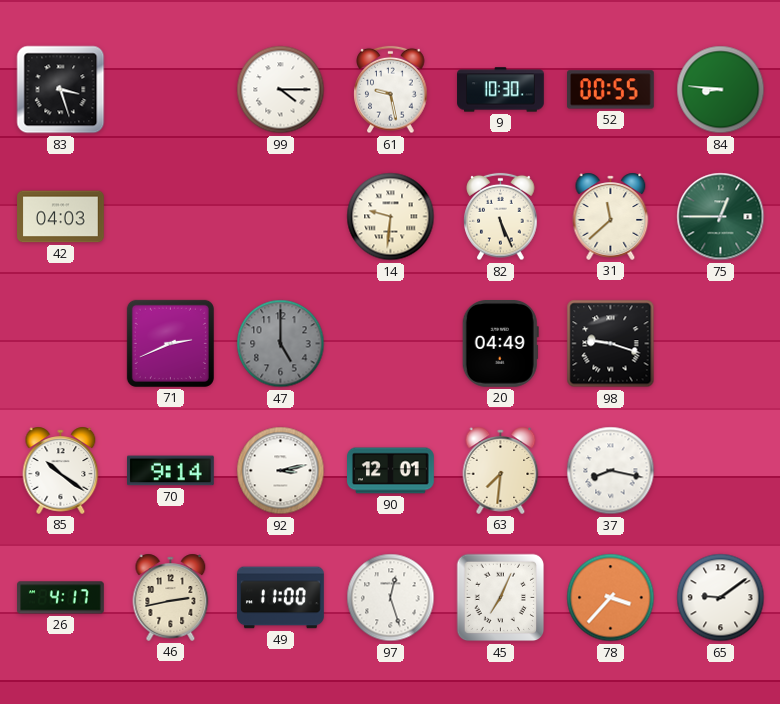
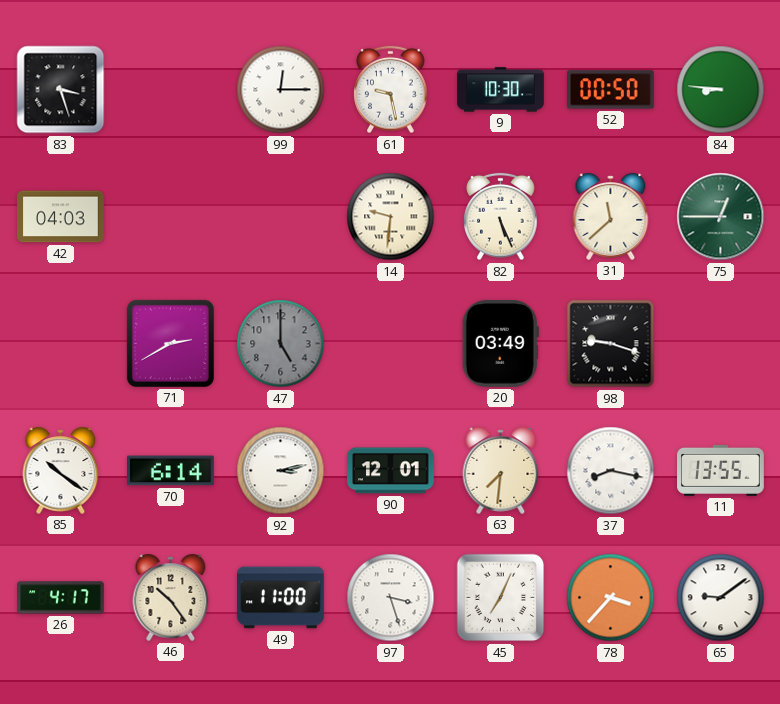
99: 4:15 -> 12:15
52: 00:55 -> 00:50
71: 2:41 -> 2:40
20: 04:49 -> 03:49
70: 9:14 -> 6:14
11: none -> 13:55
46: 2:43 -> 10:24
97: 12:27 -> 3:27
